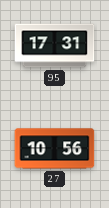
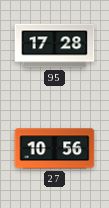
95: 17:31 -> 17:28
